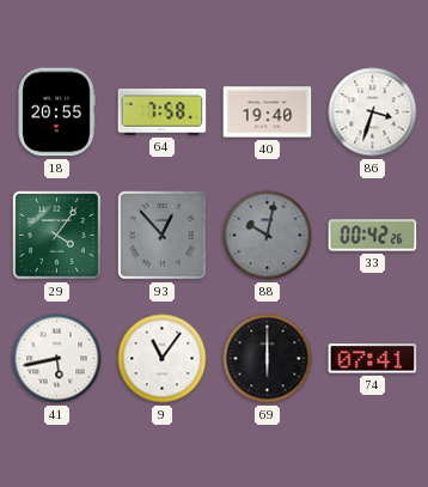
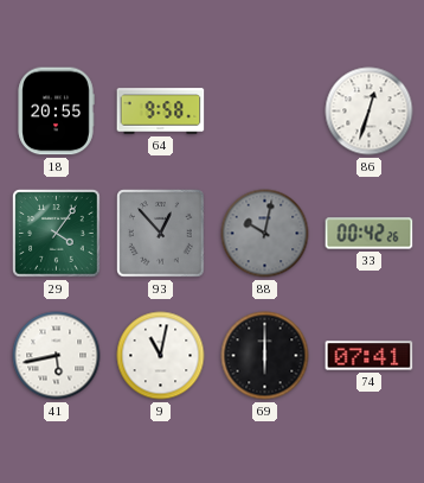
64: 7:58 -> 9:58
40: 19:40 -> none
86: 3:33 -> 12:33
9: 11:06 -> 11:02
